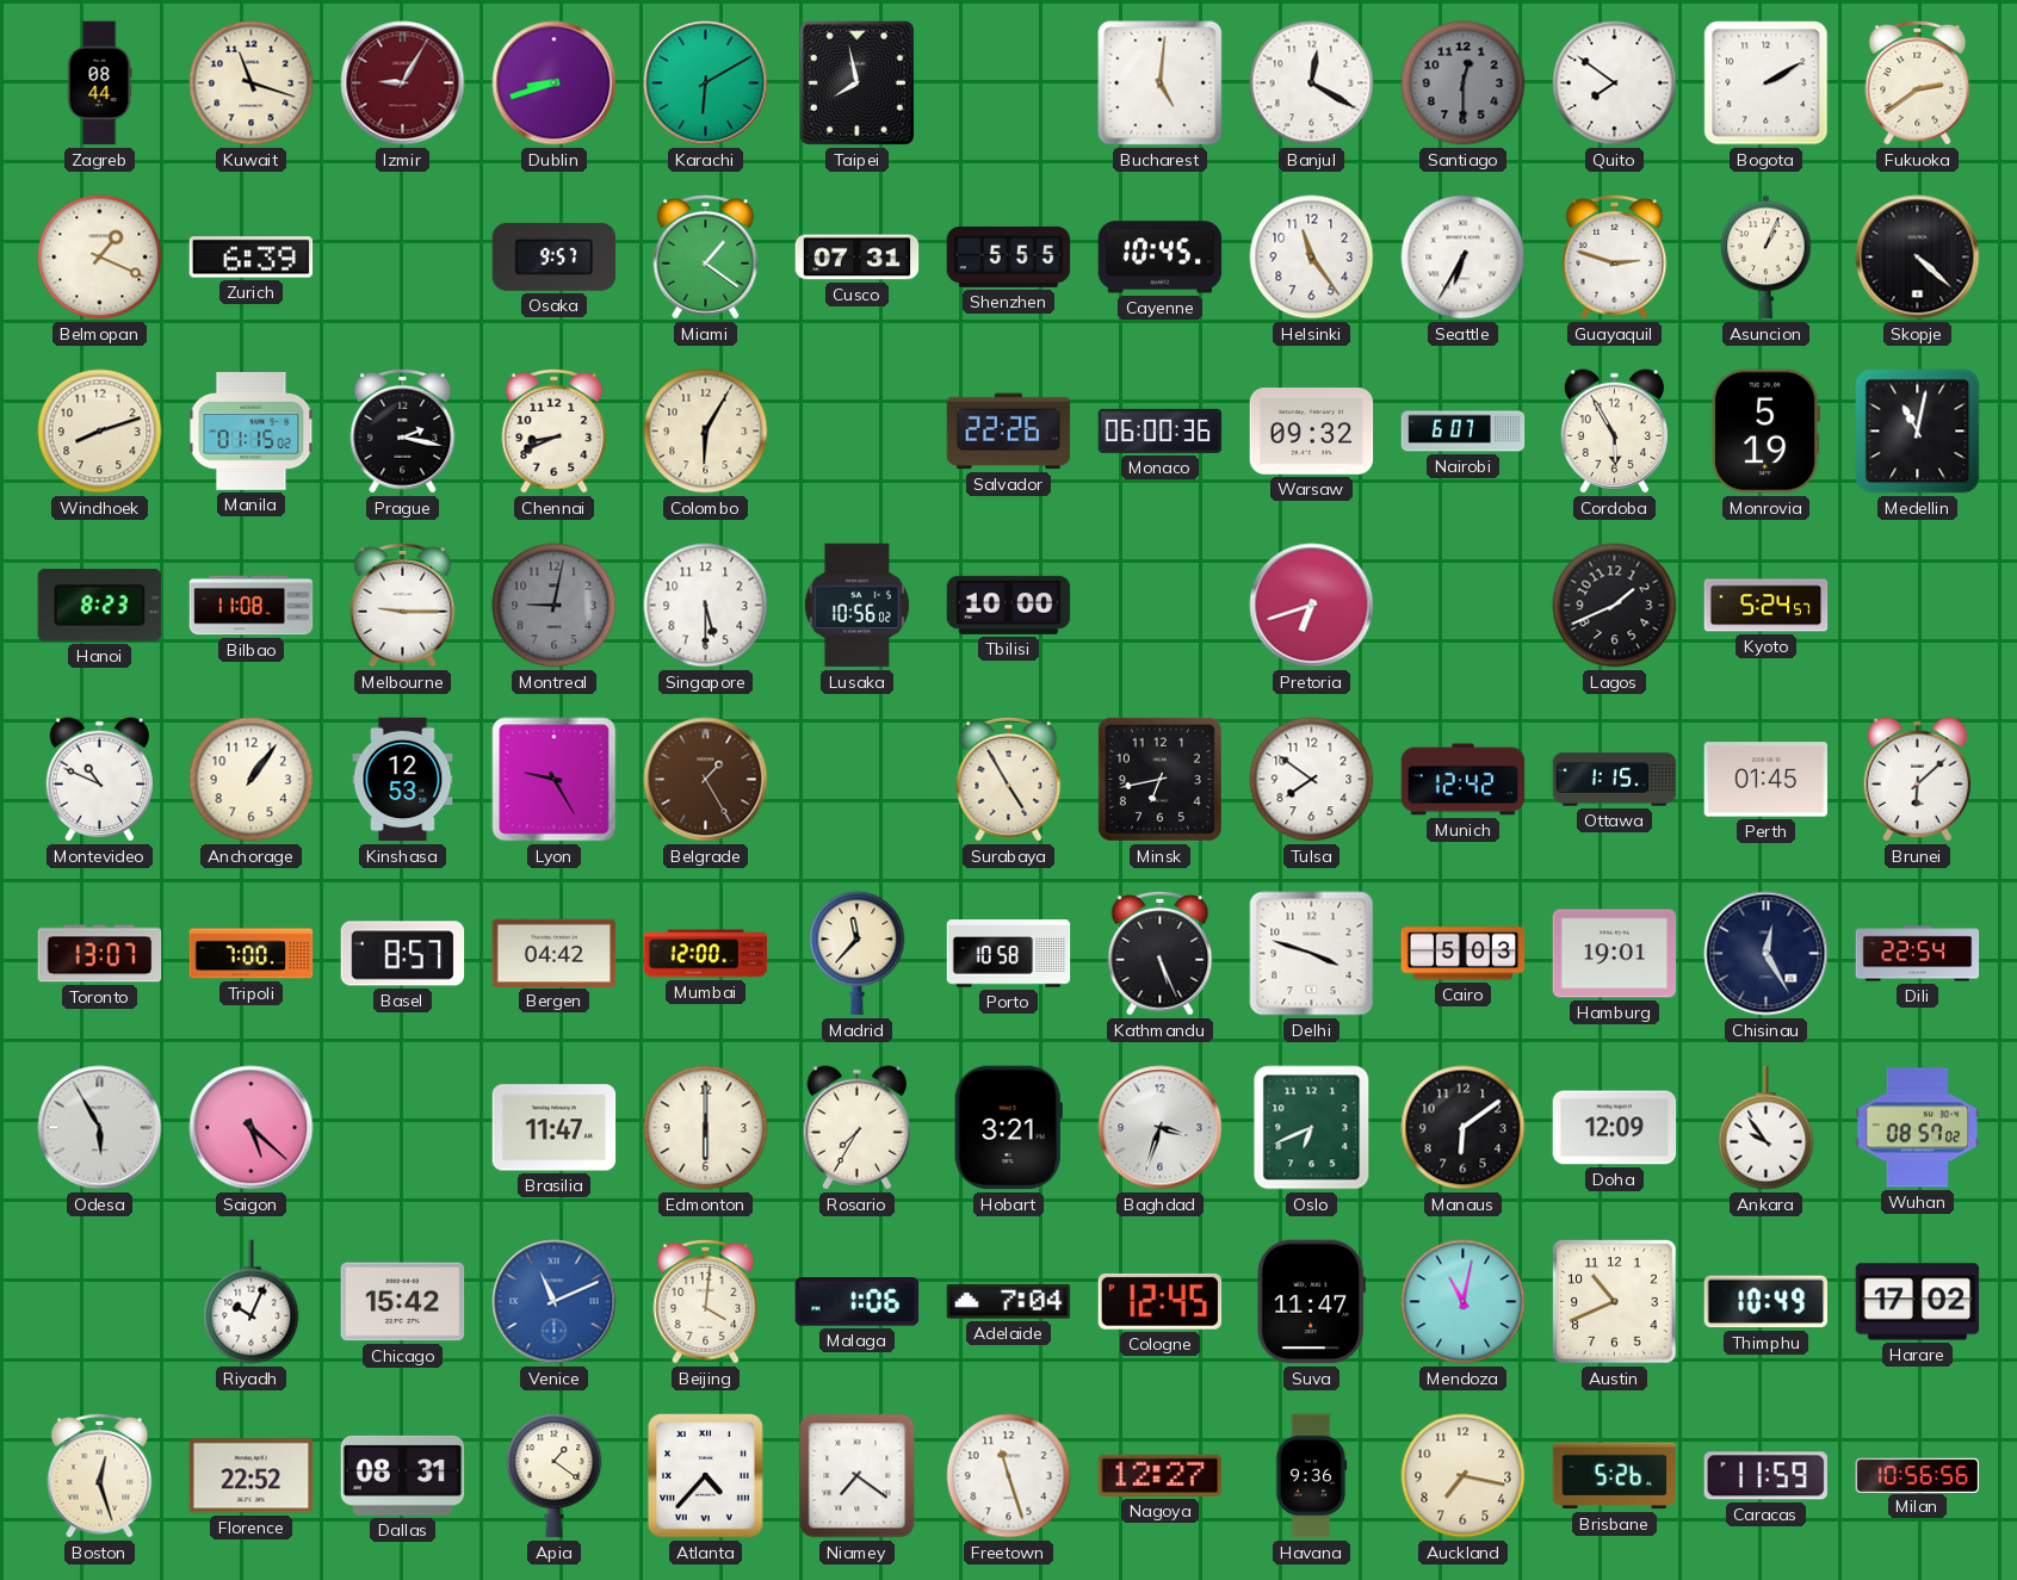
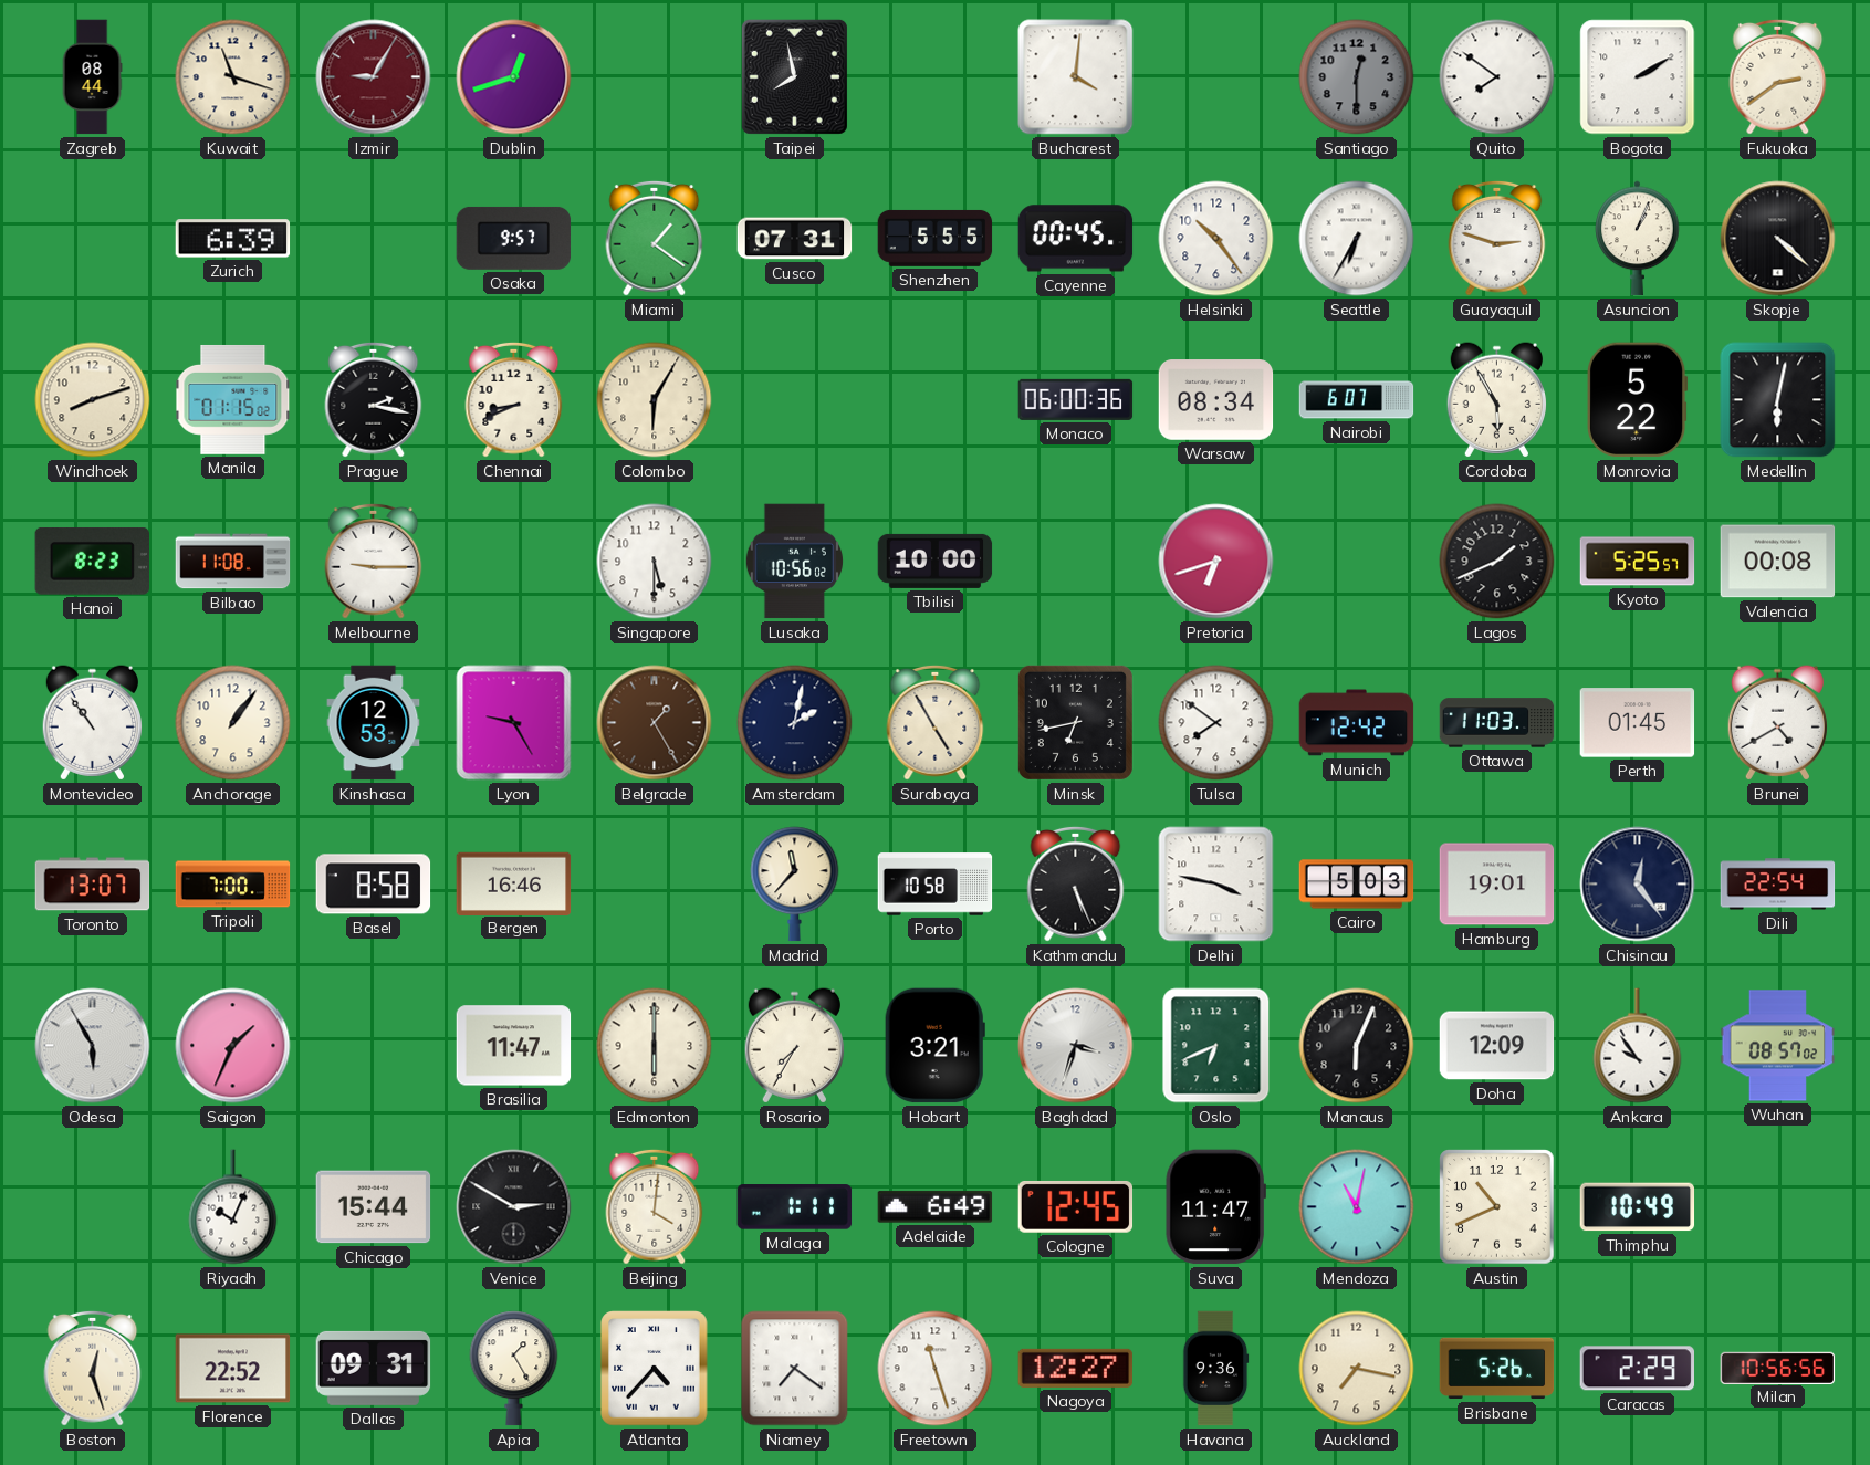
Dublin: 8:42 -> 12:42
Karachi: 6:10 -> none
Bucharest: 5:01 -> 4:01
Banjul: 12:20 -> none
Belmopan: 1:19 -> none
Cayenne: 10:45 -> 00:45
Helsinki: 11:24 -> 10:24
Salvador: 22:26 -> none
Warsaw: 09:32 -> 08:34
Monrovia: 5:19 -> 5:22
Medellin: 11:02 -> 6:02
Montreal: 9:02 -> none
Kyoto: 5:24 -> 5:25
Valencia: none -> 00:08
Montevideo: 10:49 -> 10:54
Amsterdam: none -> 2:02
Ottawa: 1:15 -> 11:03
Brunei: 6:08 -> 4:40
Basel: 8:57 -> 8:58
Bergen: 04:42 -> 16:46
Mumbai: 12:00 -> none
Delhi: 3:48 -> 3:47
Chisinau: 12:25 -> 12:24
Saigon: 5:22 -> 1:34
Manaus: 6:09 -> 6:04
Chicago: 15:42 -> 15:44
Venice: 11:11 -> 2:50
Venice dial: blue -> black
Malaga: 1:06 -> 1:11
Adelaide: 7:04 -> 6:49
Harare: 17:02 -> none
Dallas: 08:31 -> 09:31
Apia: 1:21 -> 1:25
Caracas: 11:59 -> 2:29
